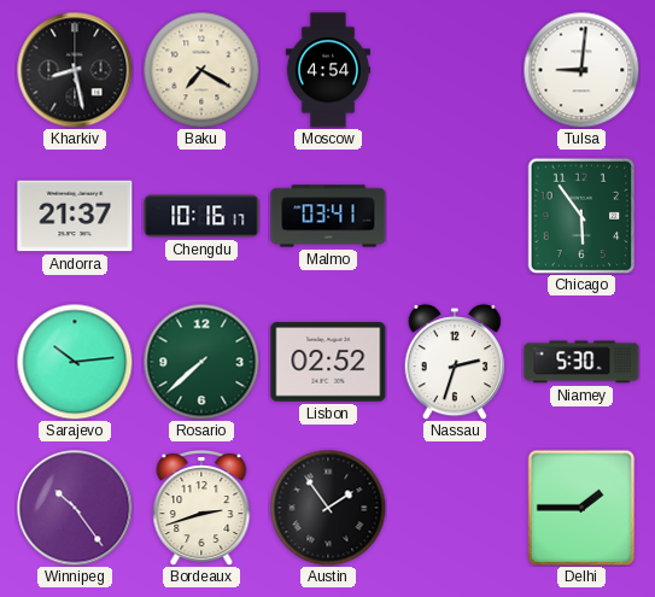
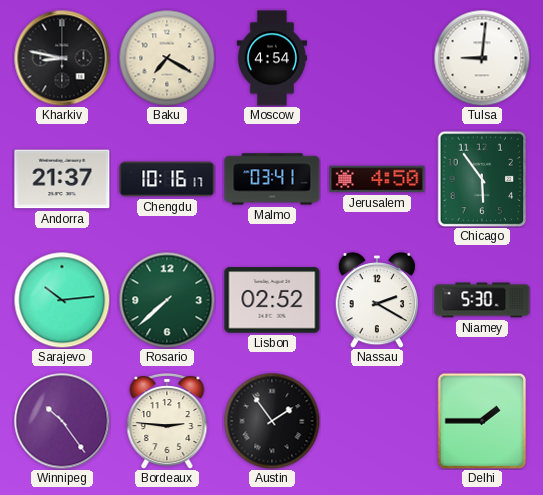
Kharkiv: 8:28 -> 8:47
Jerusalem: none -> 4:50
Nassau: 2:33 -> 2:20
Bordeaux: 2:42 -> 2:46
